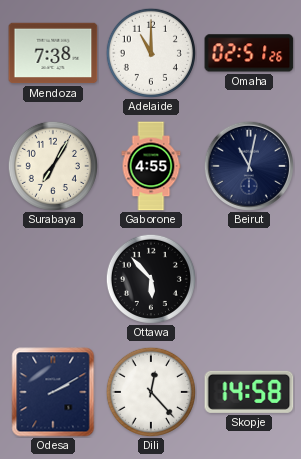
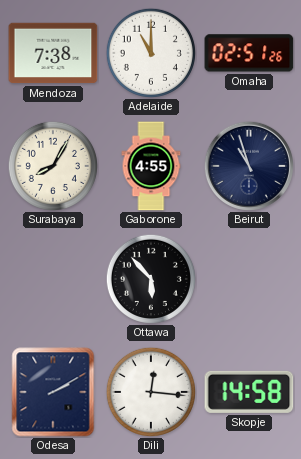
Surabaya: 7:05 -> 8:05
Beirut: 11:02 -> 10:57
Dili: 12:23 -> 12:16
